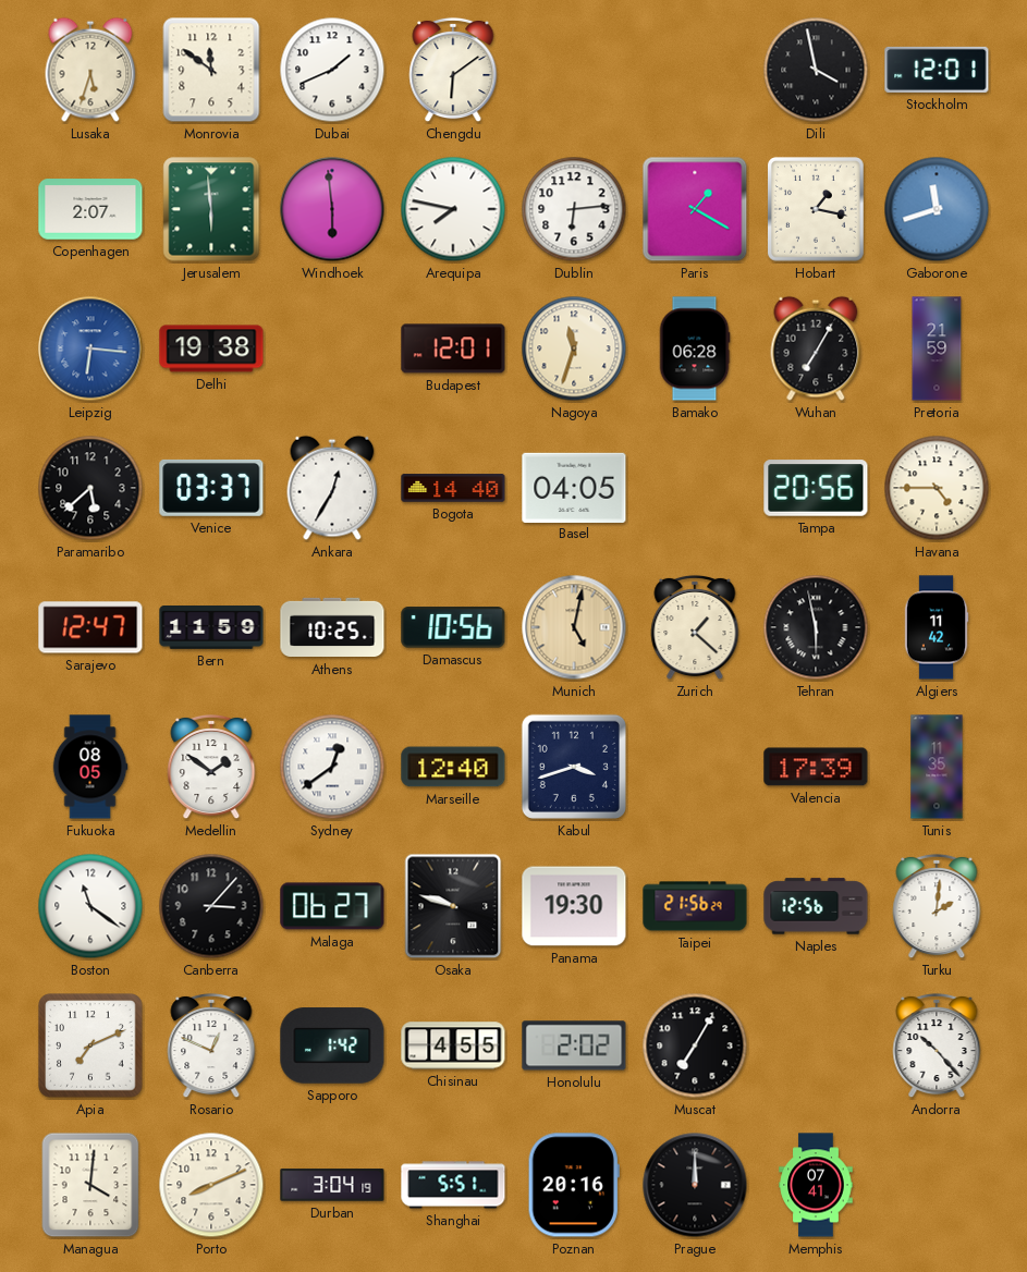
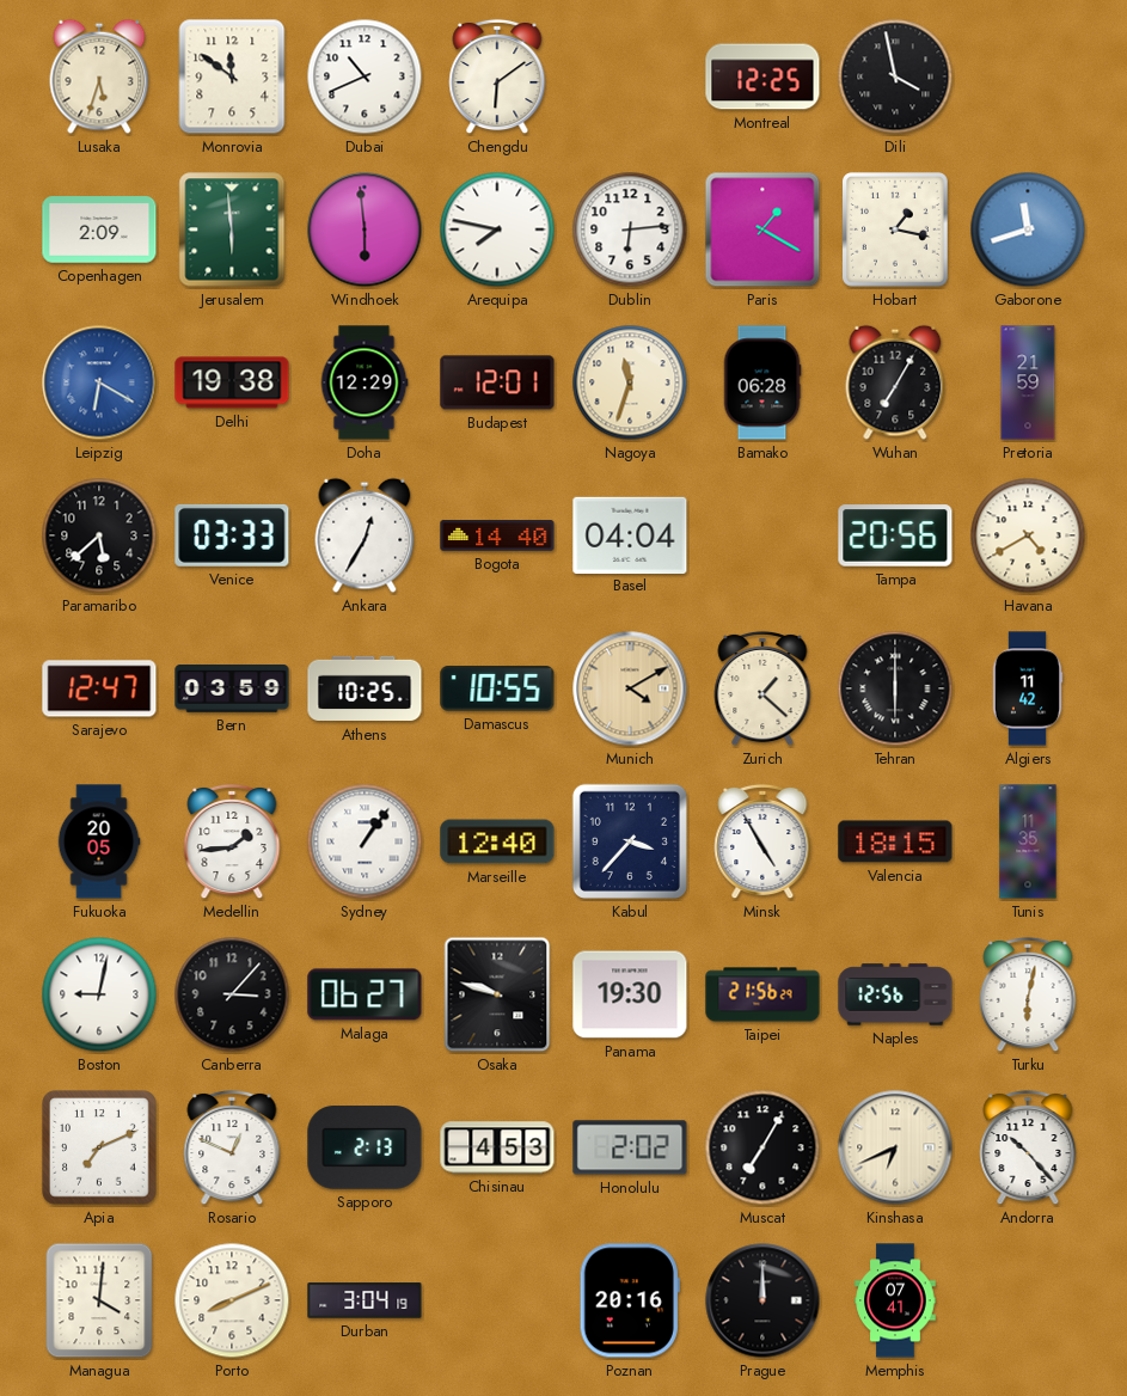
Dubai: 1:41 -> 10:41
Montreal: none -> 12:25
Stockholm: 12:01 -> none
Copenhagen: 2:07 -> 2:09
Leipzig: 6:16 -> 6:20
Doha: none -> 12:29
Venice: 03:37 -> 03:33
Basel: 04:05 -> 04:04
Havana: 4:45 -> 4:40
Bern: 11:59 -> 03:59
Damascus: 10:56 -> 10:55
Munich: 5:02 -> 4:10
Tehran: 5:58 -> 6:00
Fukuoka: 08:05 -> 20:05
Medellin: 1:51 -> 1:44
Sydney: 12:39 -> 1:06
Kabul: 3:42 -> 3:37
Minsk: none -> 4:55
Valencia: 17:39 -> 18:15
Boston: 11:21 -> 9:02
Turku: 2:01 -> 6:02
Sapporo: 1:42 -> 2:13
Chisinau: 4:55 -> 4:53
Kinshasa: none -> 6:41
Shanghai: 5:51 -> none
